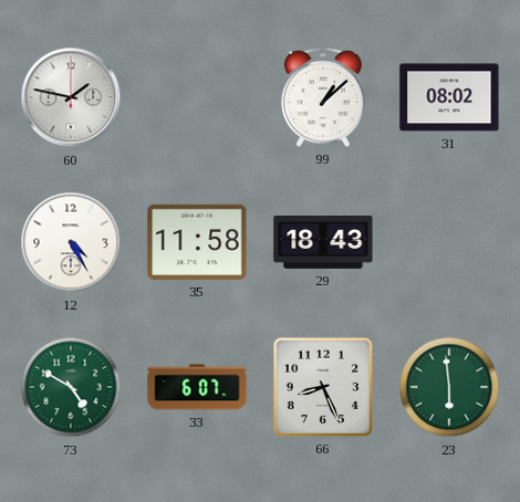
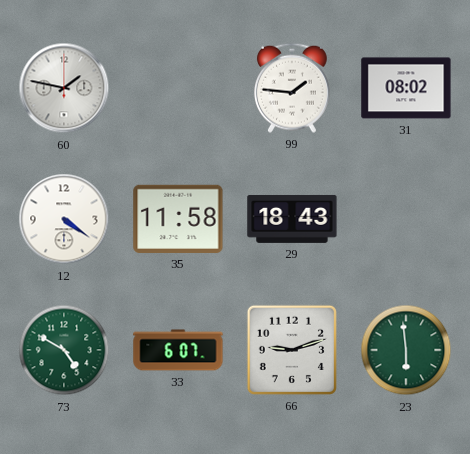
99: 1:08 -> 1:46
12: 4:25 -> 4:21
66: 8:26 -> 9:12
